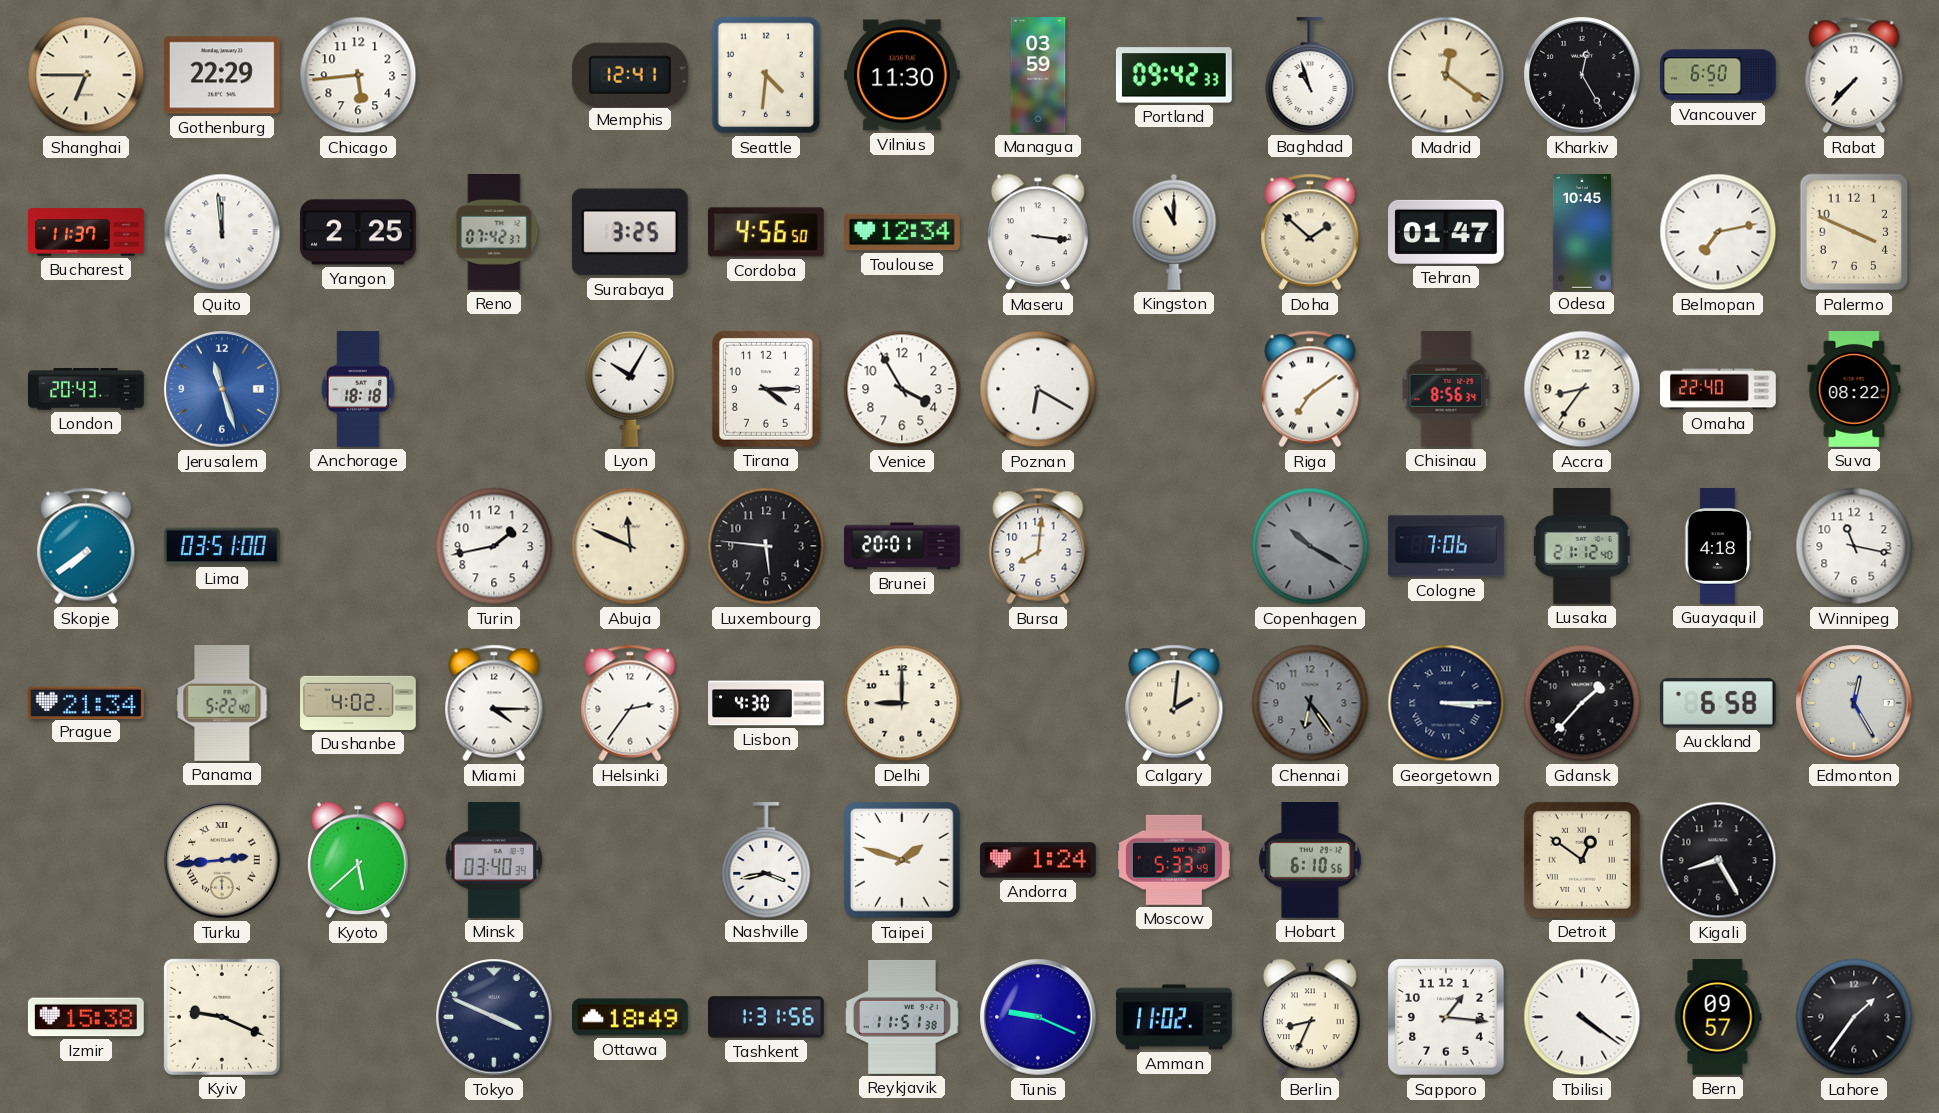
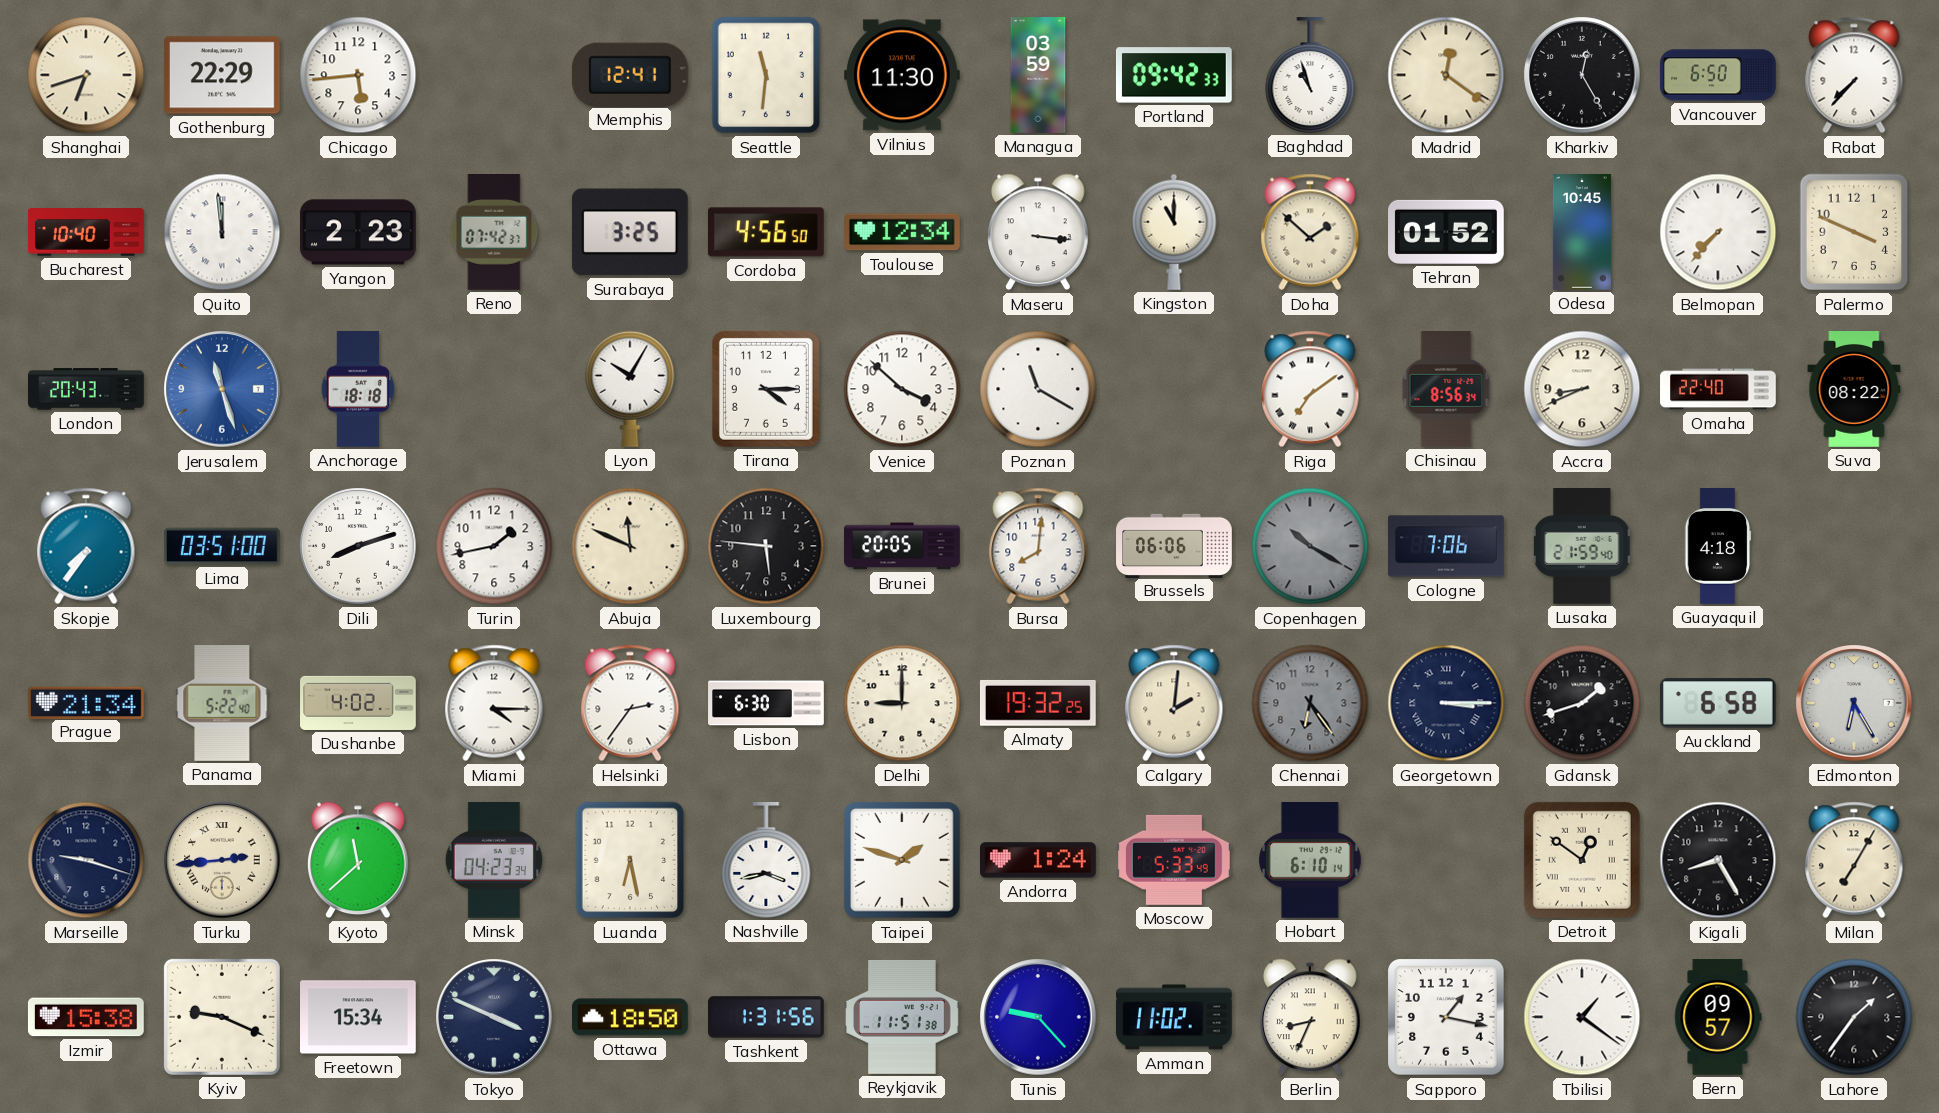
Shanghai: 6:45 -> 6:42
Seattle: 4:31 -> 11:31
Bucharest: 11:37 -> 10:40
Yangon: 2:25 -> 2:23
Tehran: 01:47 -> 01:52
Belmopan: 7:13 -> 7:37
Venice: 3:55 -> 3:52
Poznan: 6:20 -> 11:20
Accra: 8:36 -> 8:41
Skopje: 7:39 -> 7:36
Dili: none -> 8:12
Brunei: 20:01 -> 20:05
Brussels: none -> 06:06
Lusaka: 21:12 -> 21:59
Winnipeg: 11:17 -> none
Lisbon: 4:30 -> 6:30
Almaty: none -> 19:32
Gdansk: 1:37 -> 1:42
Edmonton: 12:25 -> 6:25
Marseille: none -> 9:18
Kyoto: 5:38 -> 11:38
Minsk: 03:40 -> 04:23
Luanda: none -> 6:28
Hobart: 6:10:56 -> 6:10:14
Milan: none -> 7:05
Freetown: none -> 15:34
Ottawa: 18:49 -> 18:50
Tunis: 9:19 -> 9:23
Sapporo: 1:16 -> 1:17
Tbilisi: 4:21 -> 1:21
